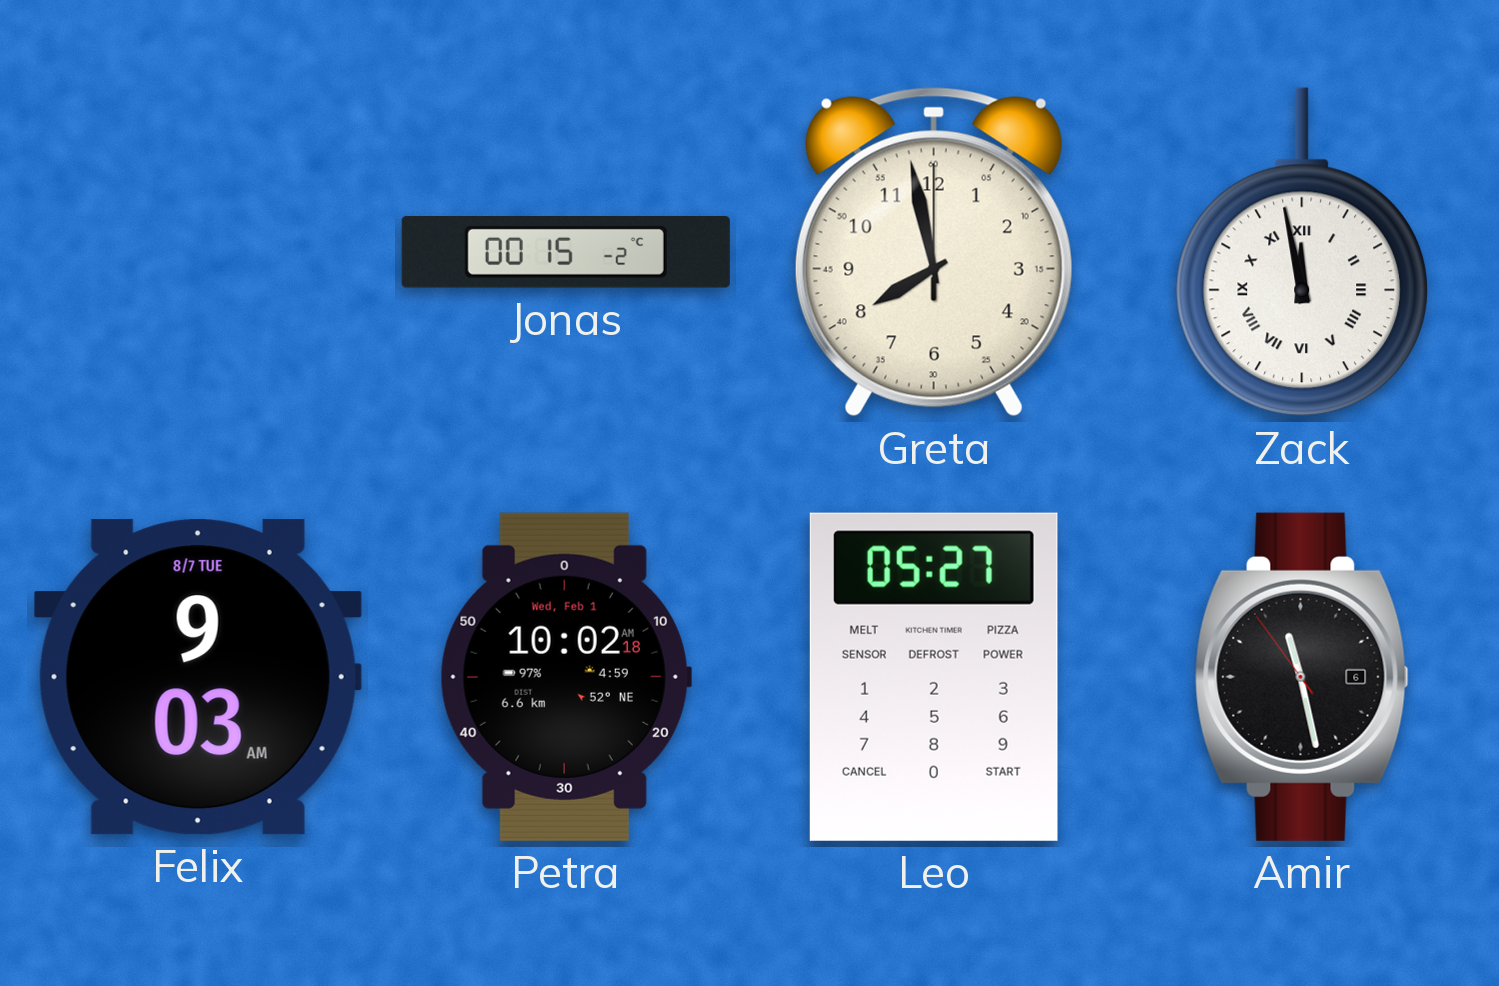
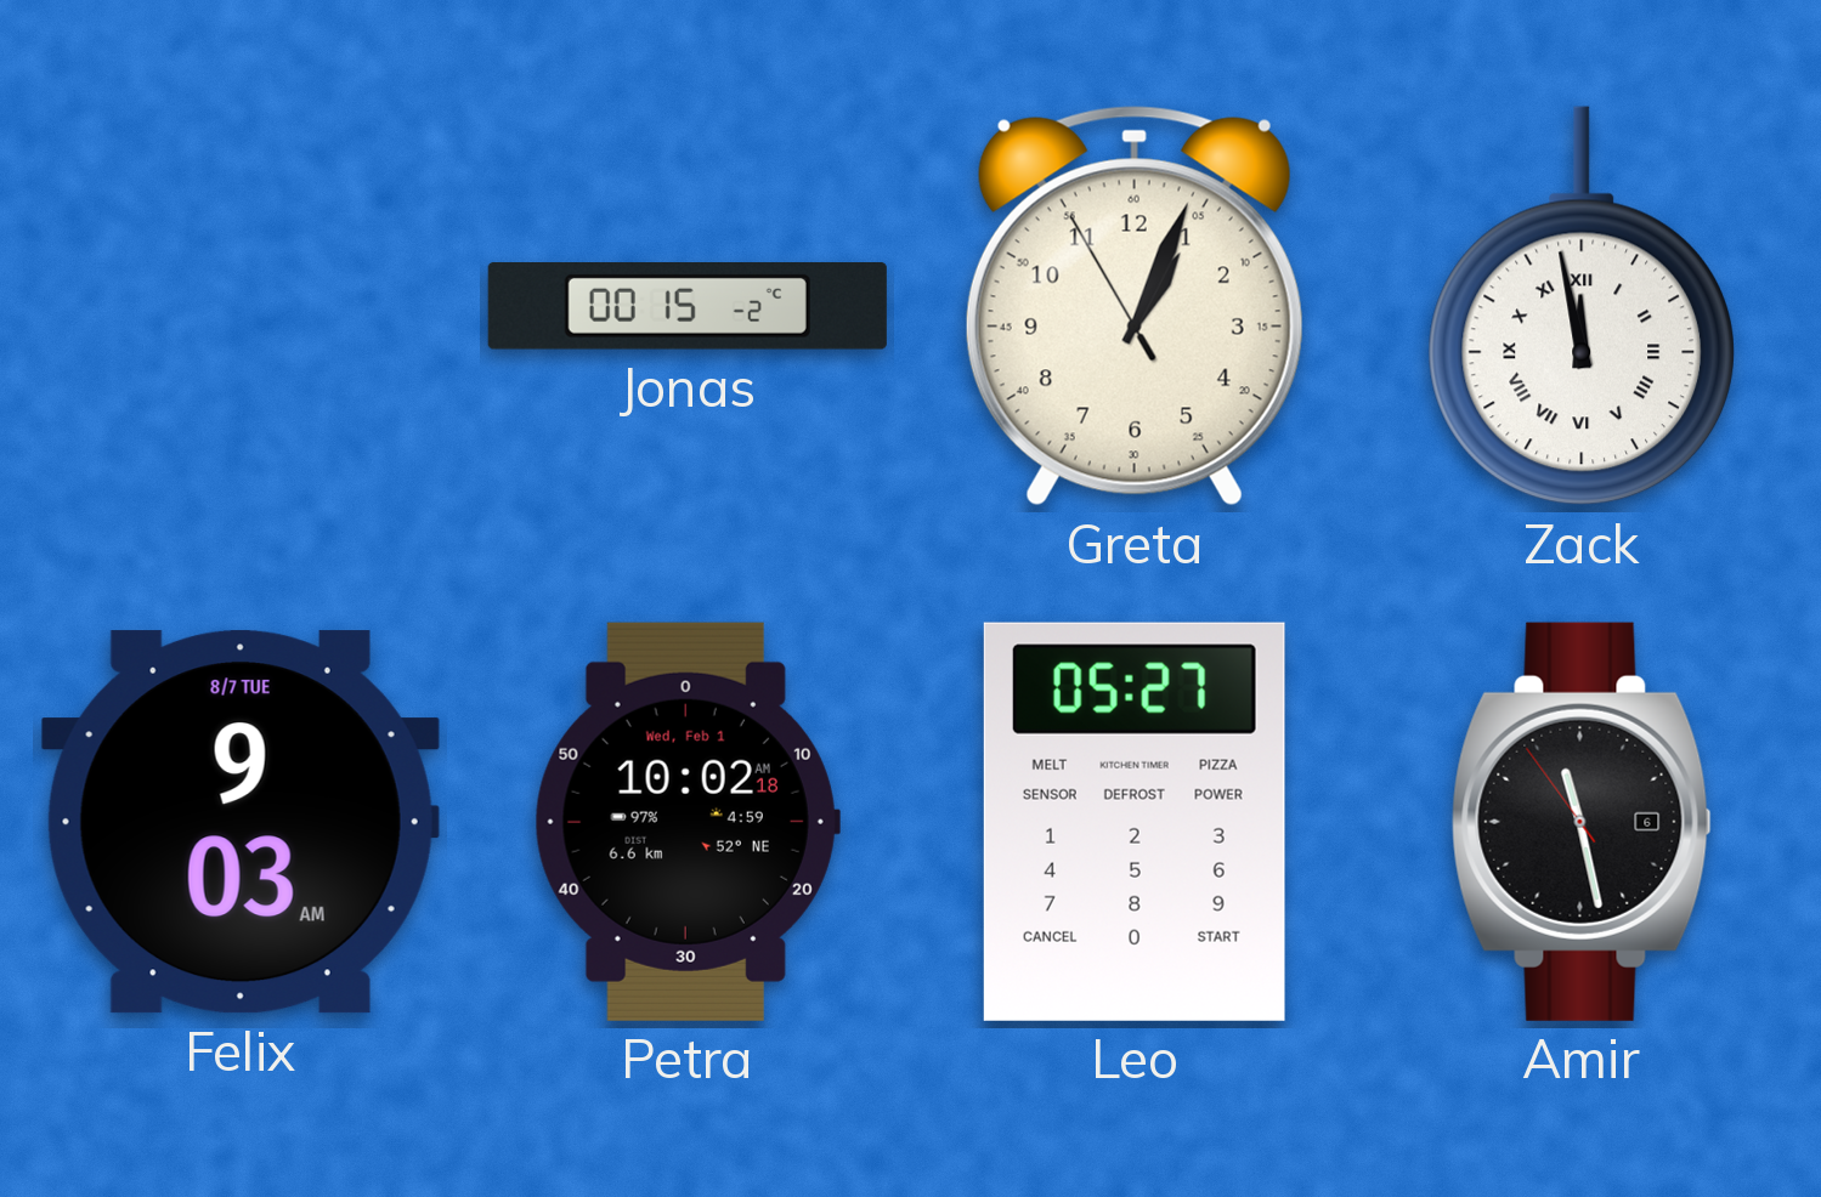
Greta: 7:58 -> 1:03
